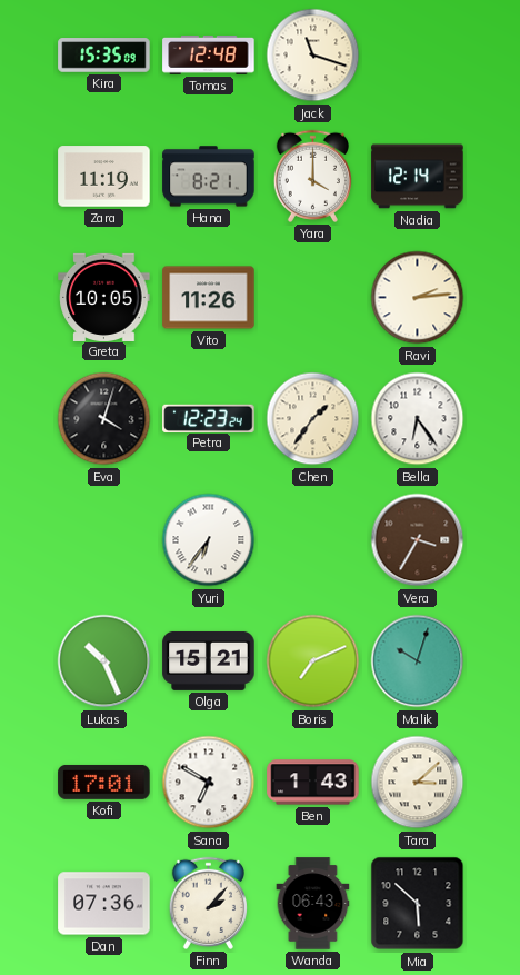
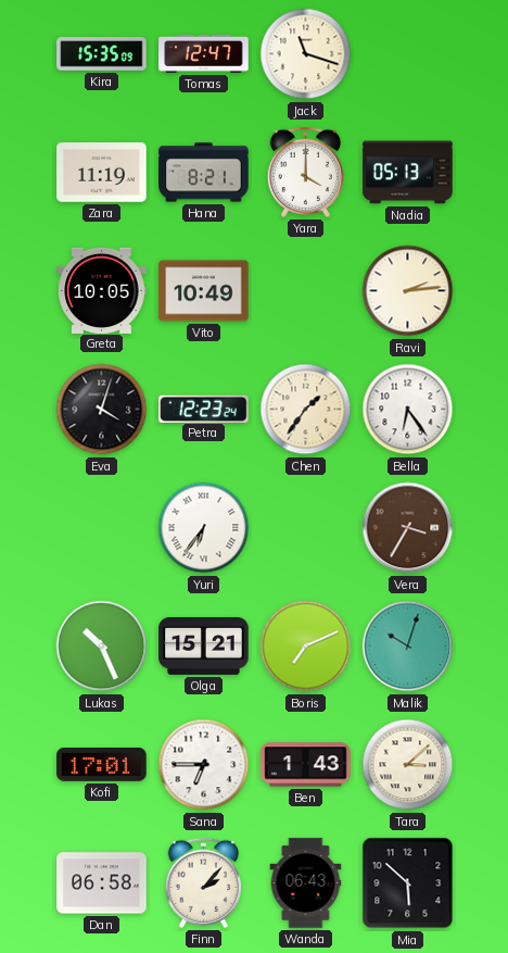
Tomas: 12:48 -> 12:47
Nadia: 12:14 -> 05:13
Vito: 11:26 -> 10:49
Sana: 6:50 -> 6:45
Dan: 07:36 -> 06:58
